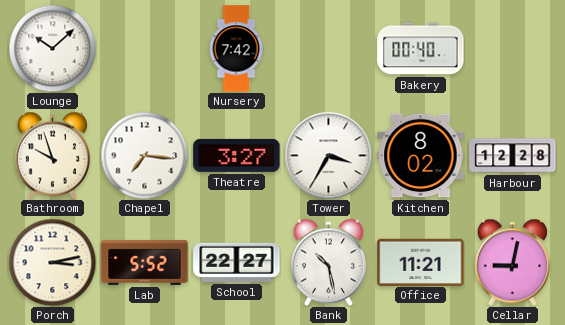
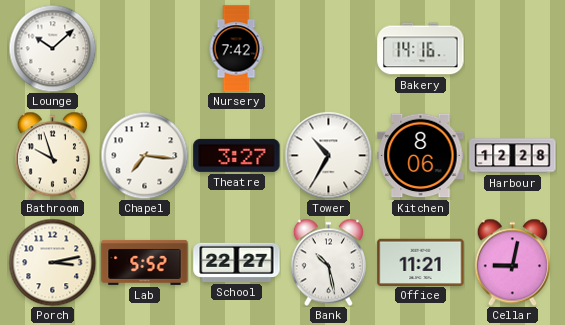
Bakery: 00:40 -> 14:16
Tower: 3:35 -> 10:35
Kitchen: 8:02 -> 8:06
